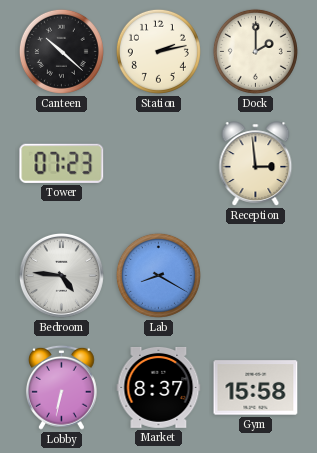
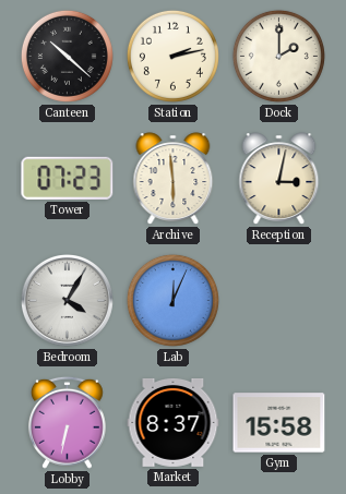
Archive: none -> 5:59
Reception: 2:59 -> 3:02
Bedroom: 4:46 -> 4:05
Lab: 8:20 -> 12:04
